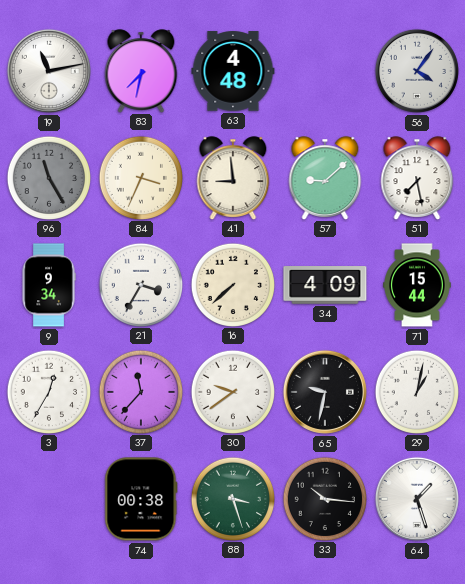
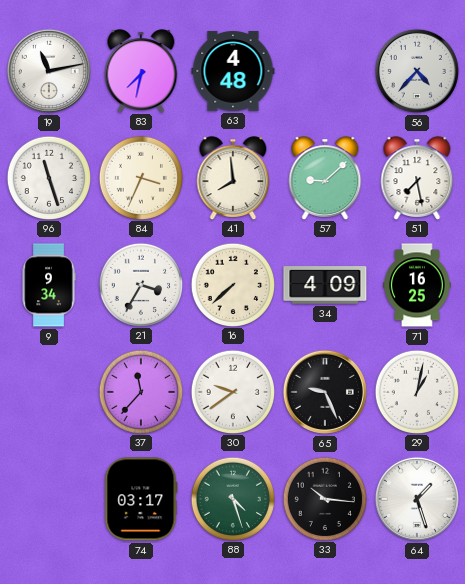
56: 4:06 -> 4:37
96: 11:25 -> 11:27
96 dial: grey -> white
41: 8:59 -> 7:59
71: 15:44 -> 16:25
3: 12:35 -> none
65: 9:32 -> 9:26
74: 00:38 -> 03:17
88: 3:27 -> 4:27
